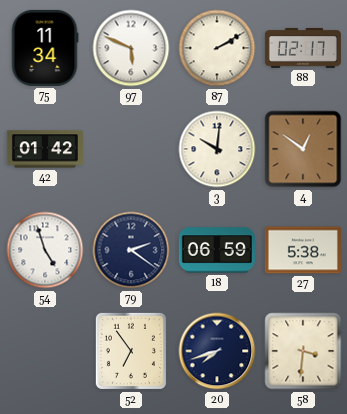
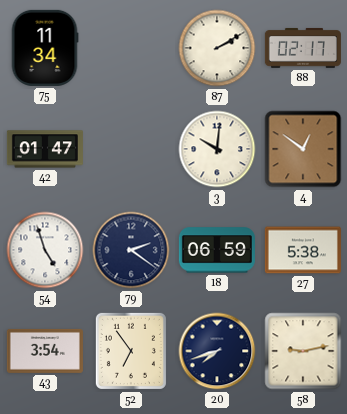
97: 5:49 -> none
42: 01:42 -> 01:47
43: none -> 3:54
58: 3:31 -> 9:13
